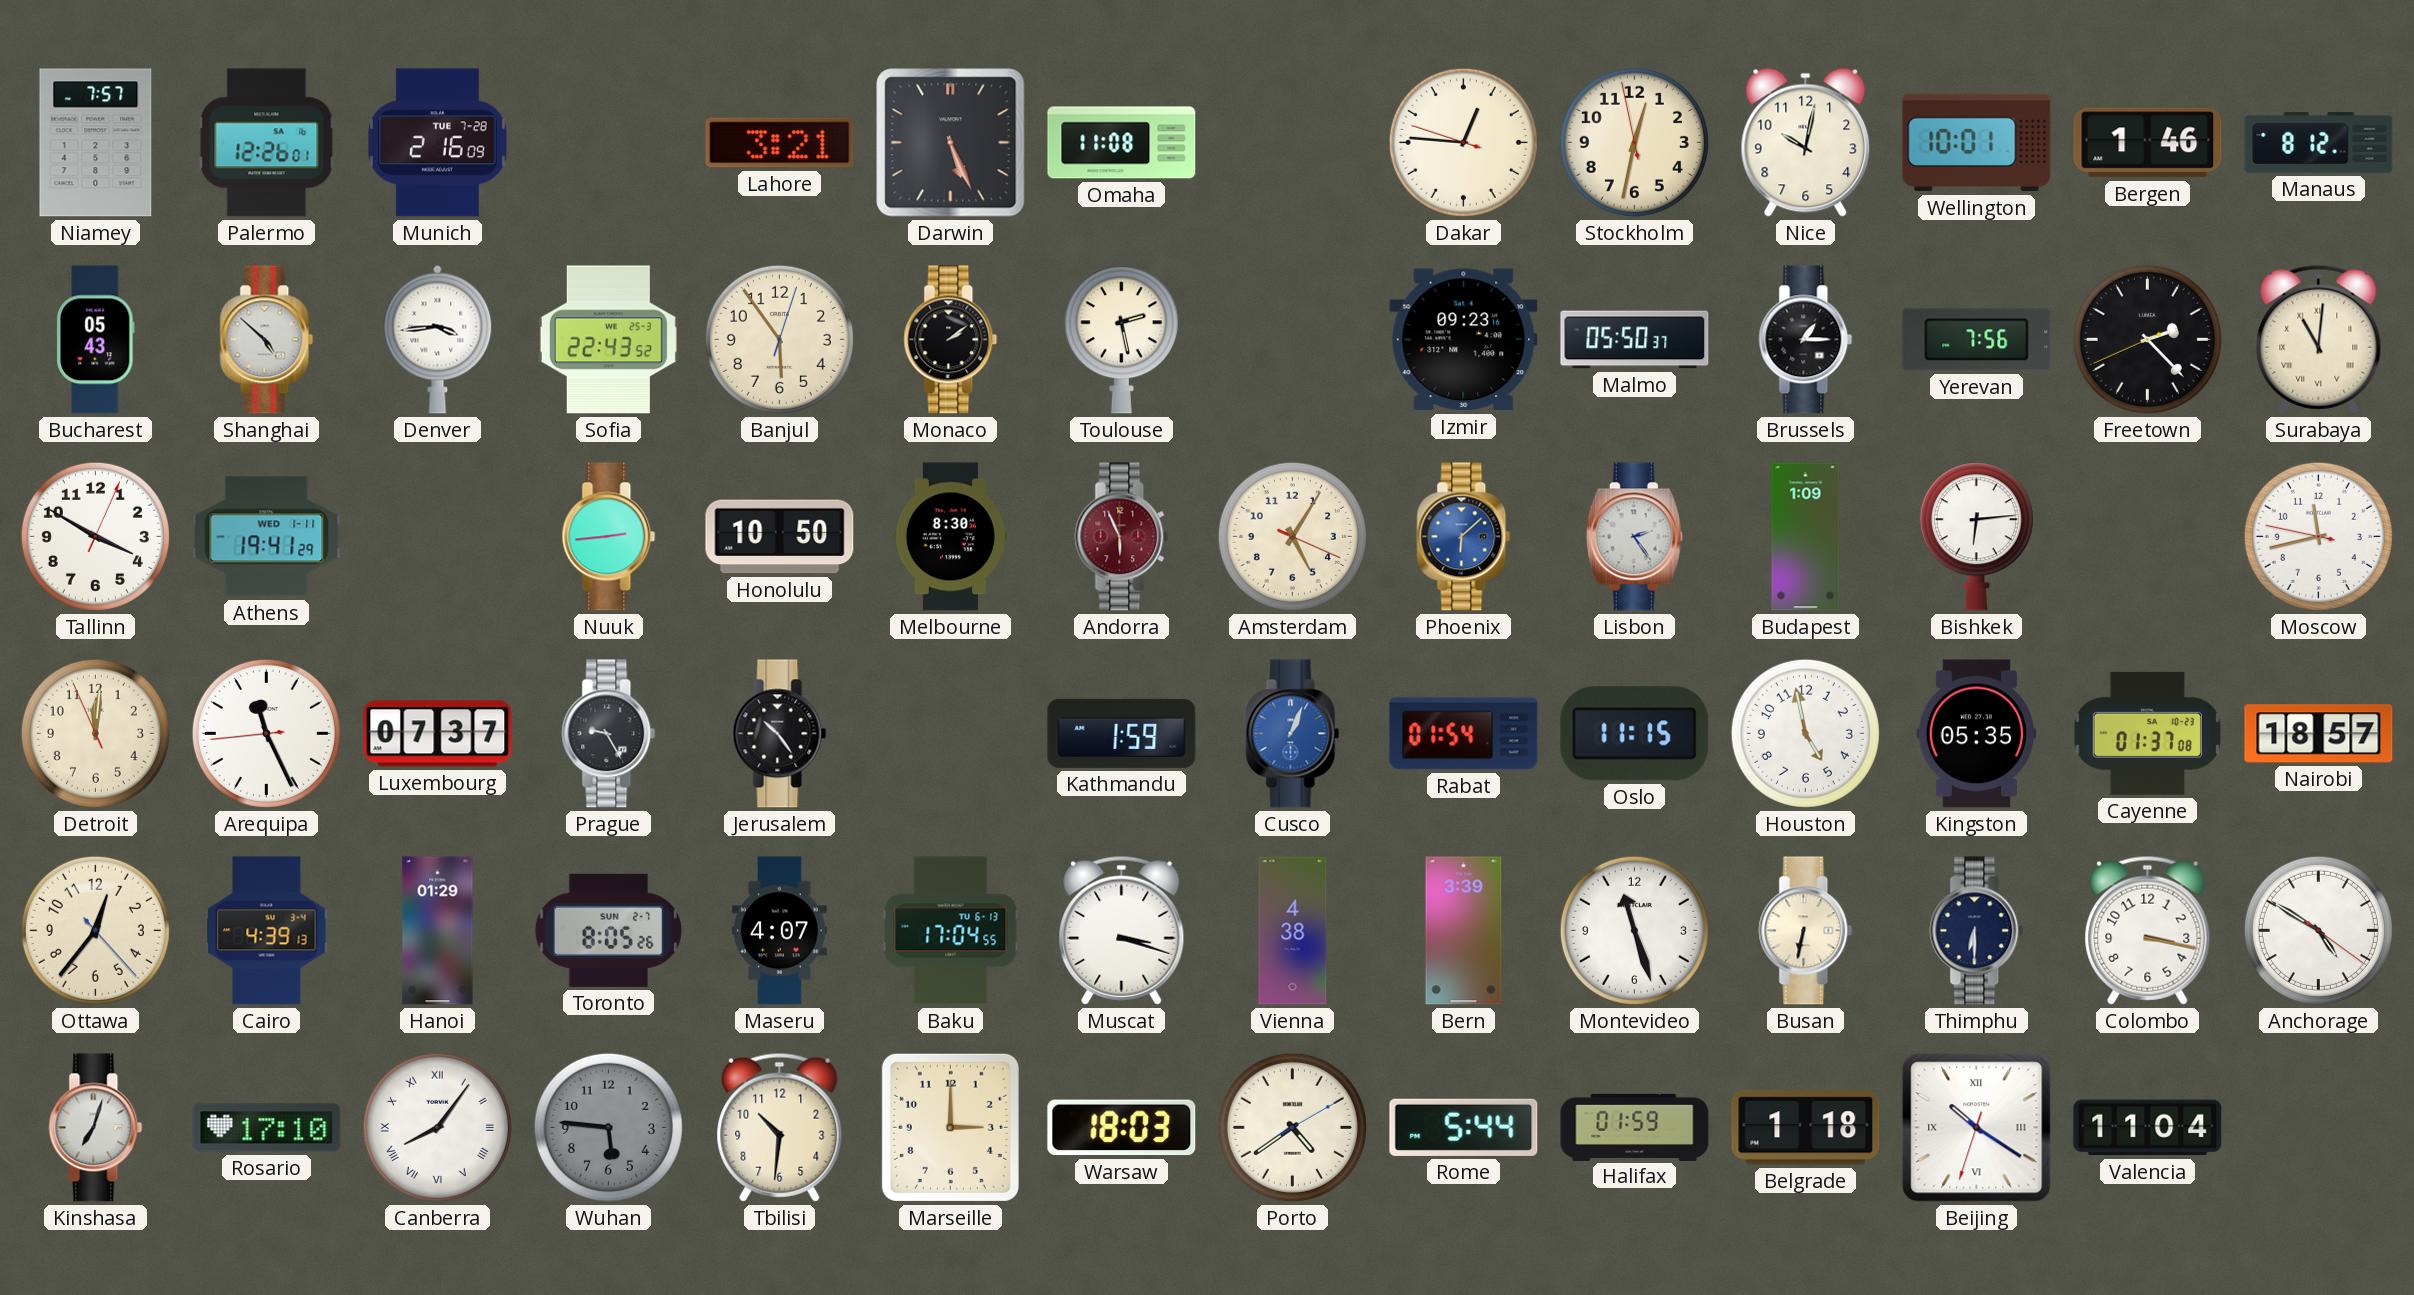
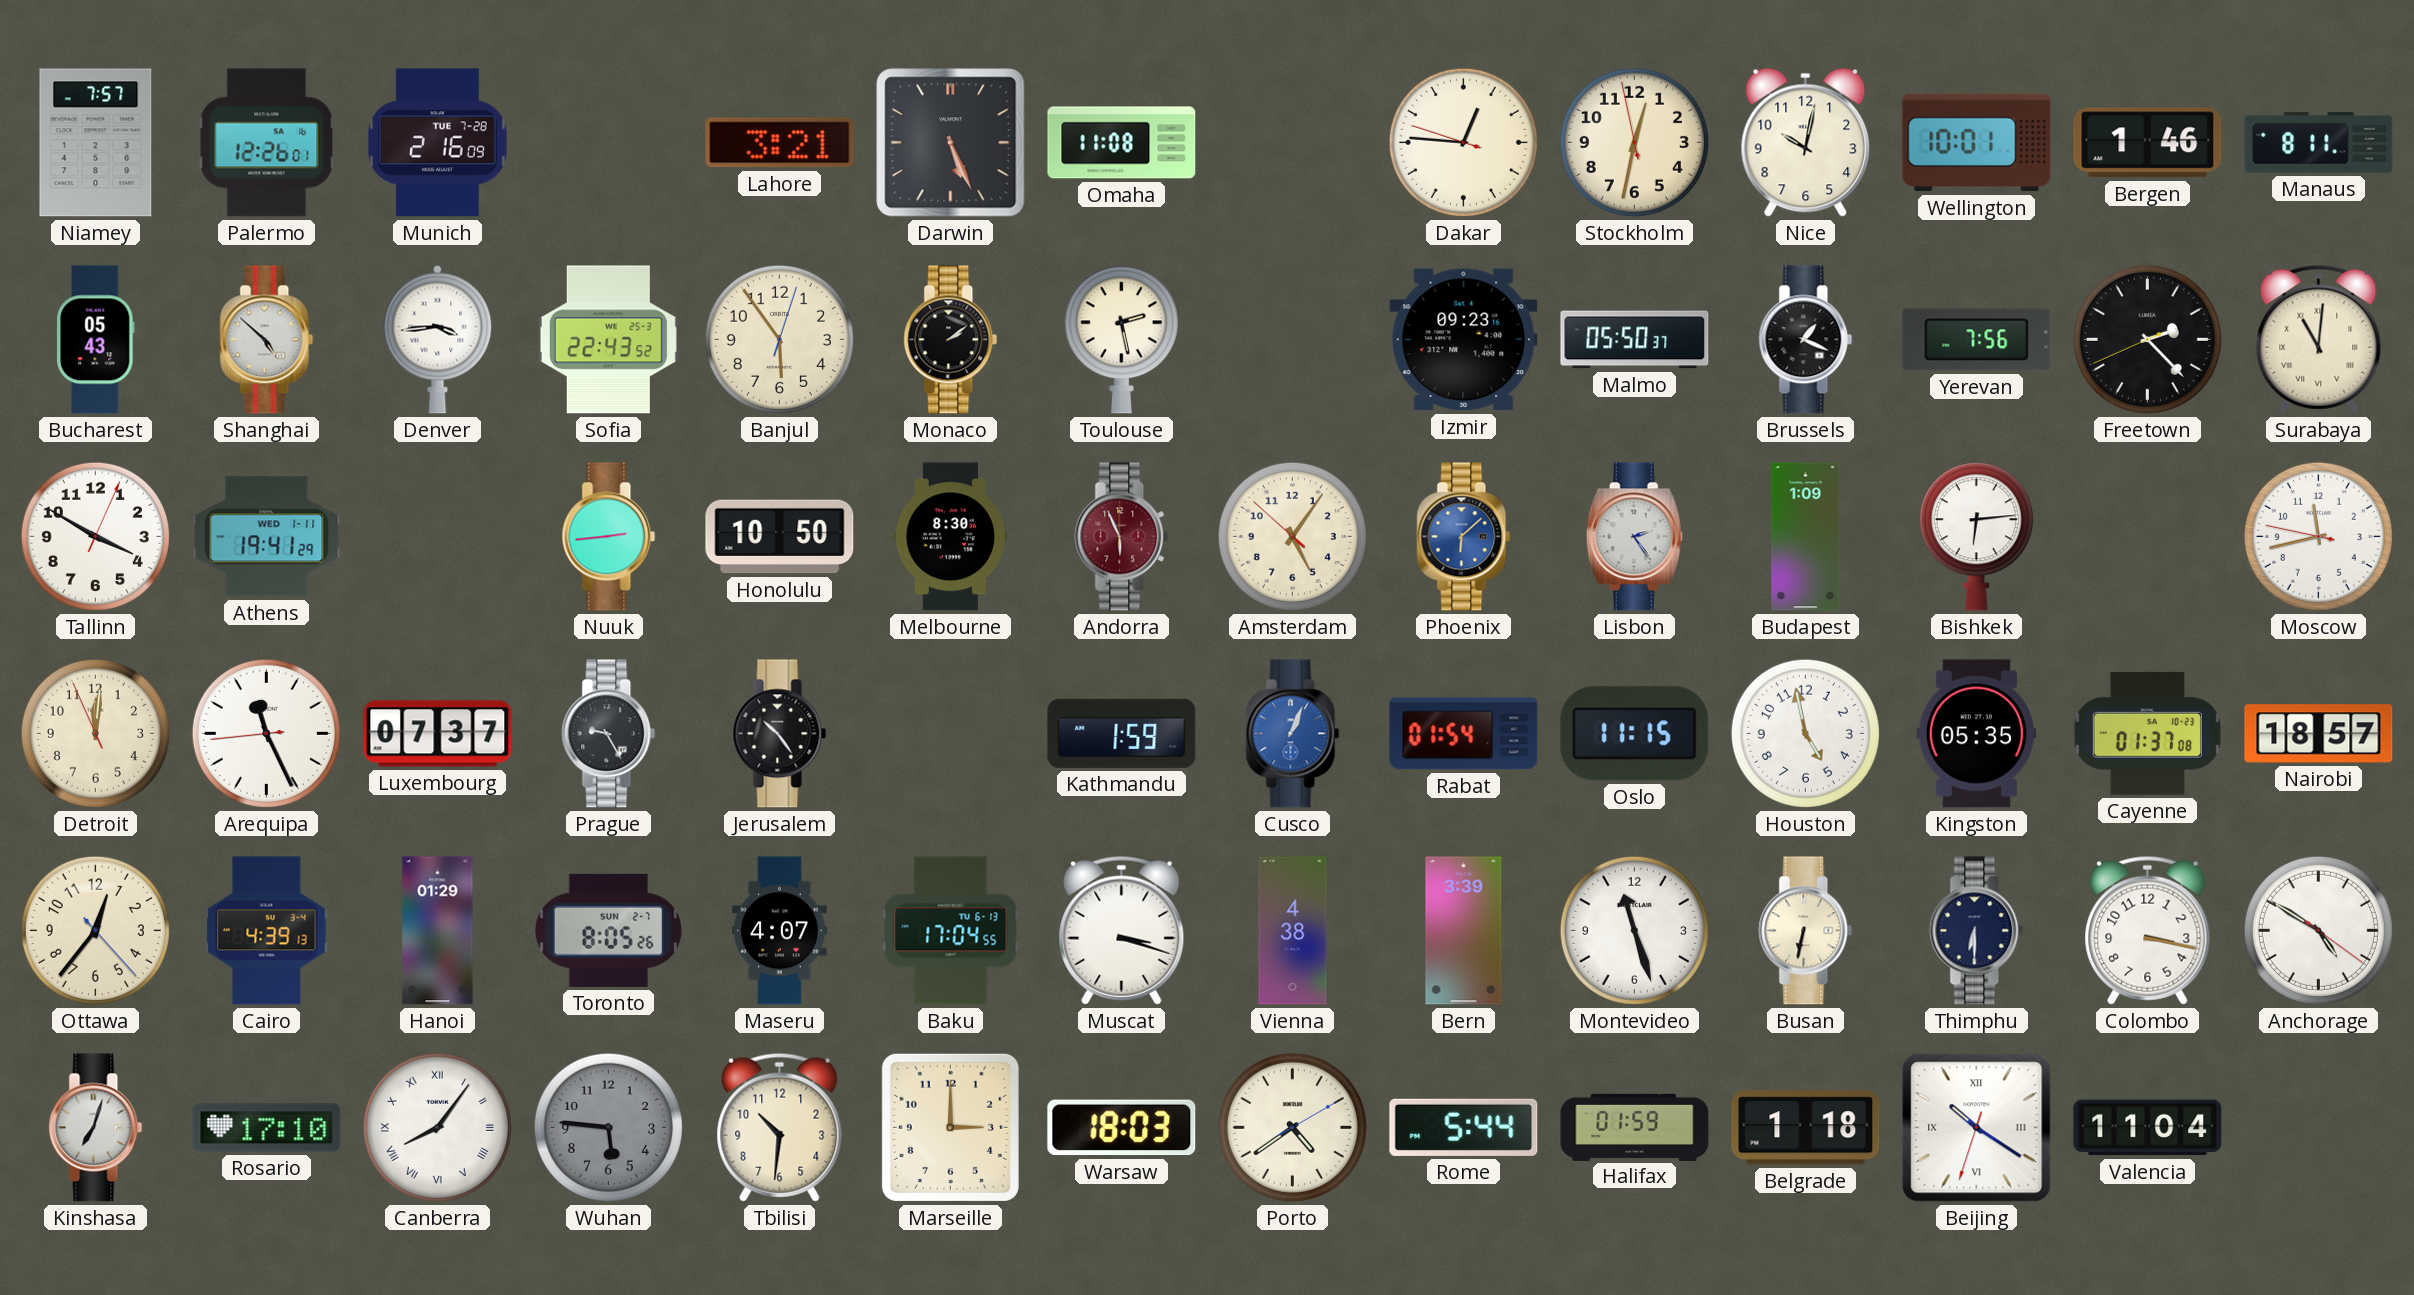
Manaus: 8:12 -> 8:11
Brussels: 1:15 -> 1:19
Amsterdam: 5:05:19 -> 5:05:52
